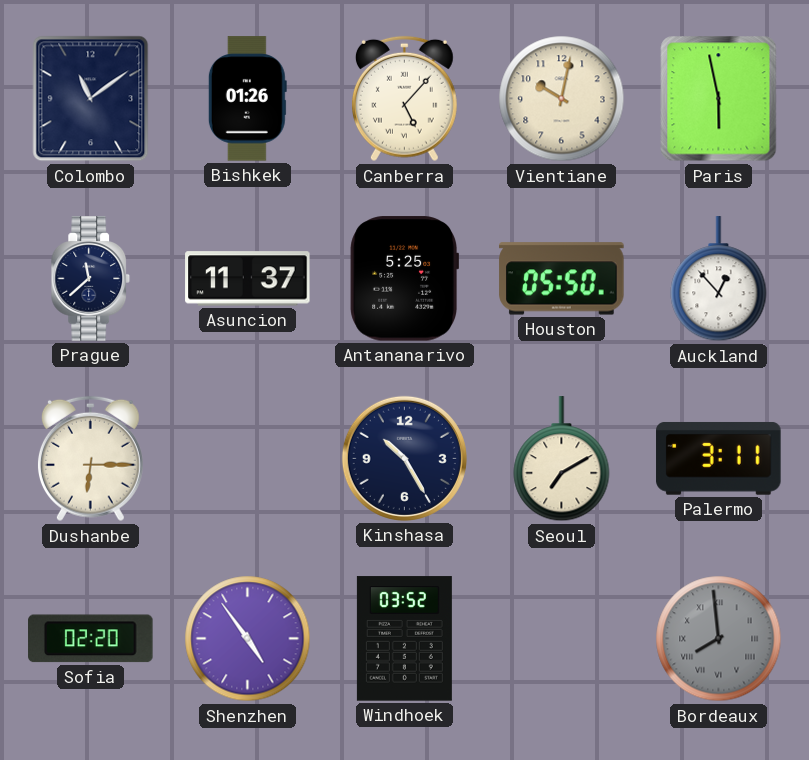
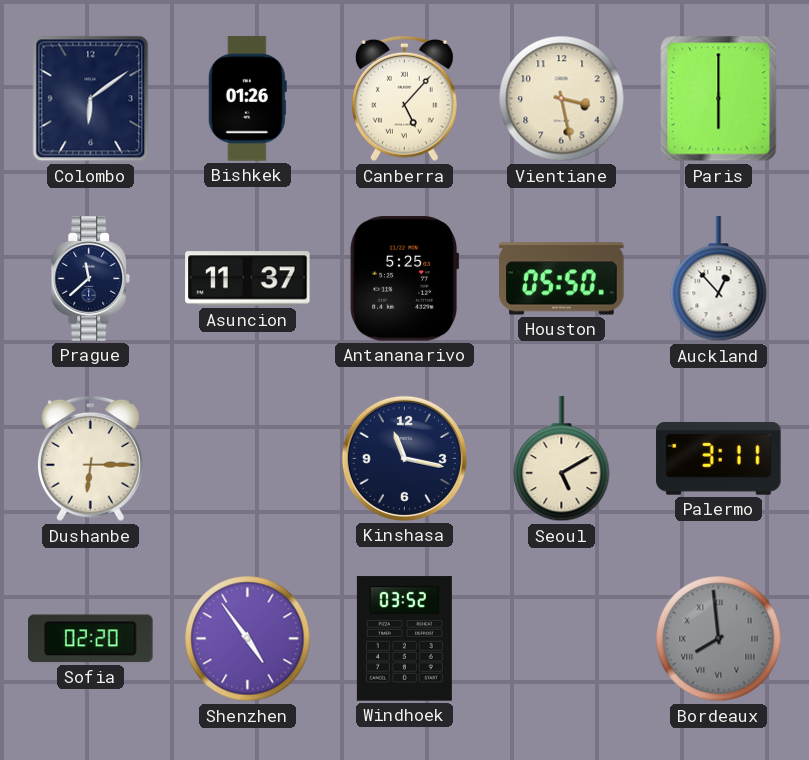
Colombo: 11:09 -> 6:09
Vientiane: 10:02 -> 3:28
Paris: 5:58 -> 6:00
Kinshasa: 10:25 -> 11:17
Seoul: 7:10 -> 5:10
